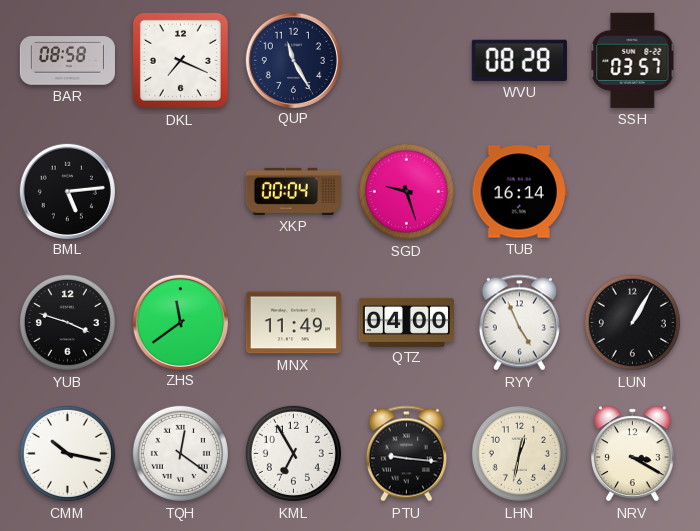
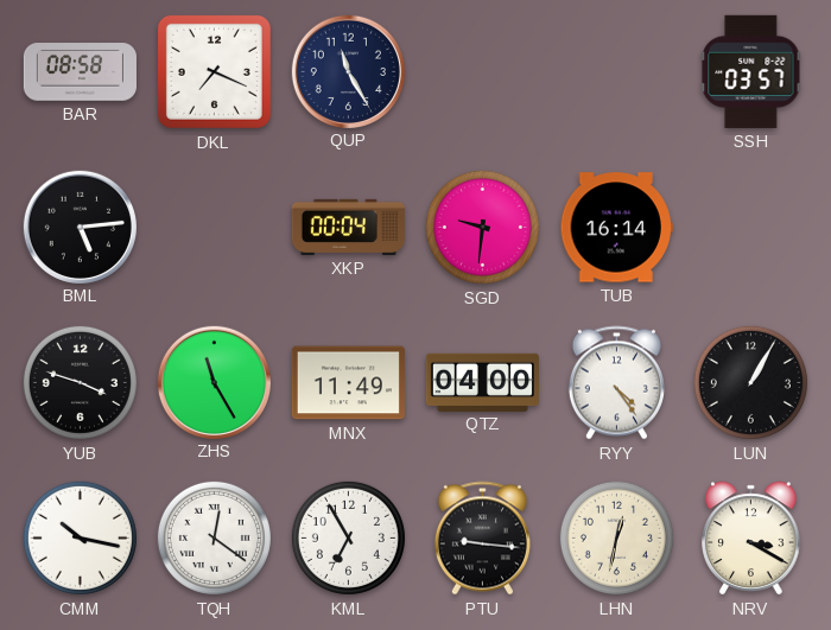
WVU: 08:28 -> none
SGD: 9:27 -> 9:31
ZHS: 11:39 -> 11:25
RYY: 4:56 -> 4:24
